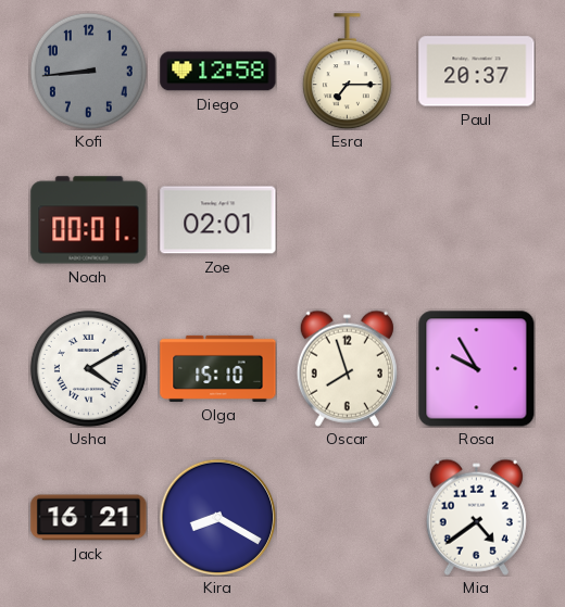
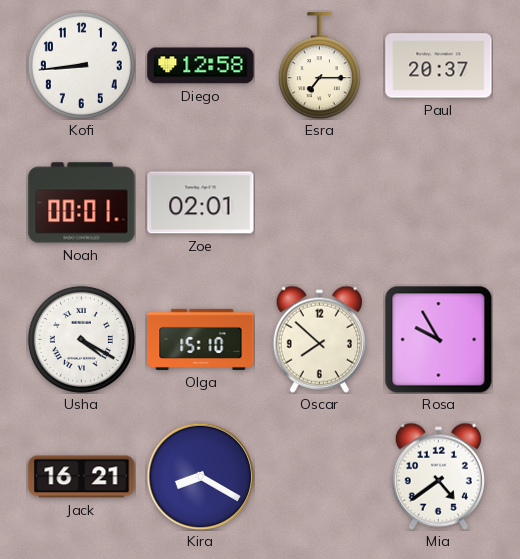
Kofi dial: grey -> white
Usha: 4:10 -> 4:20
Oscar: 7:57 -> 7:52
